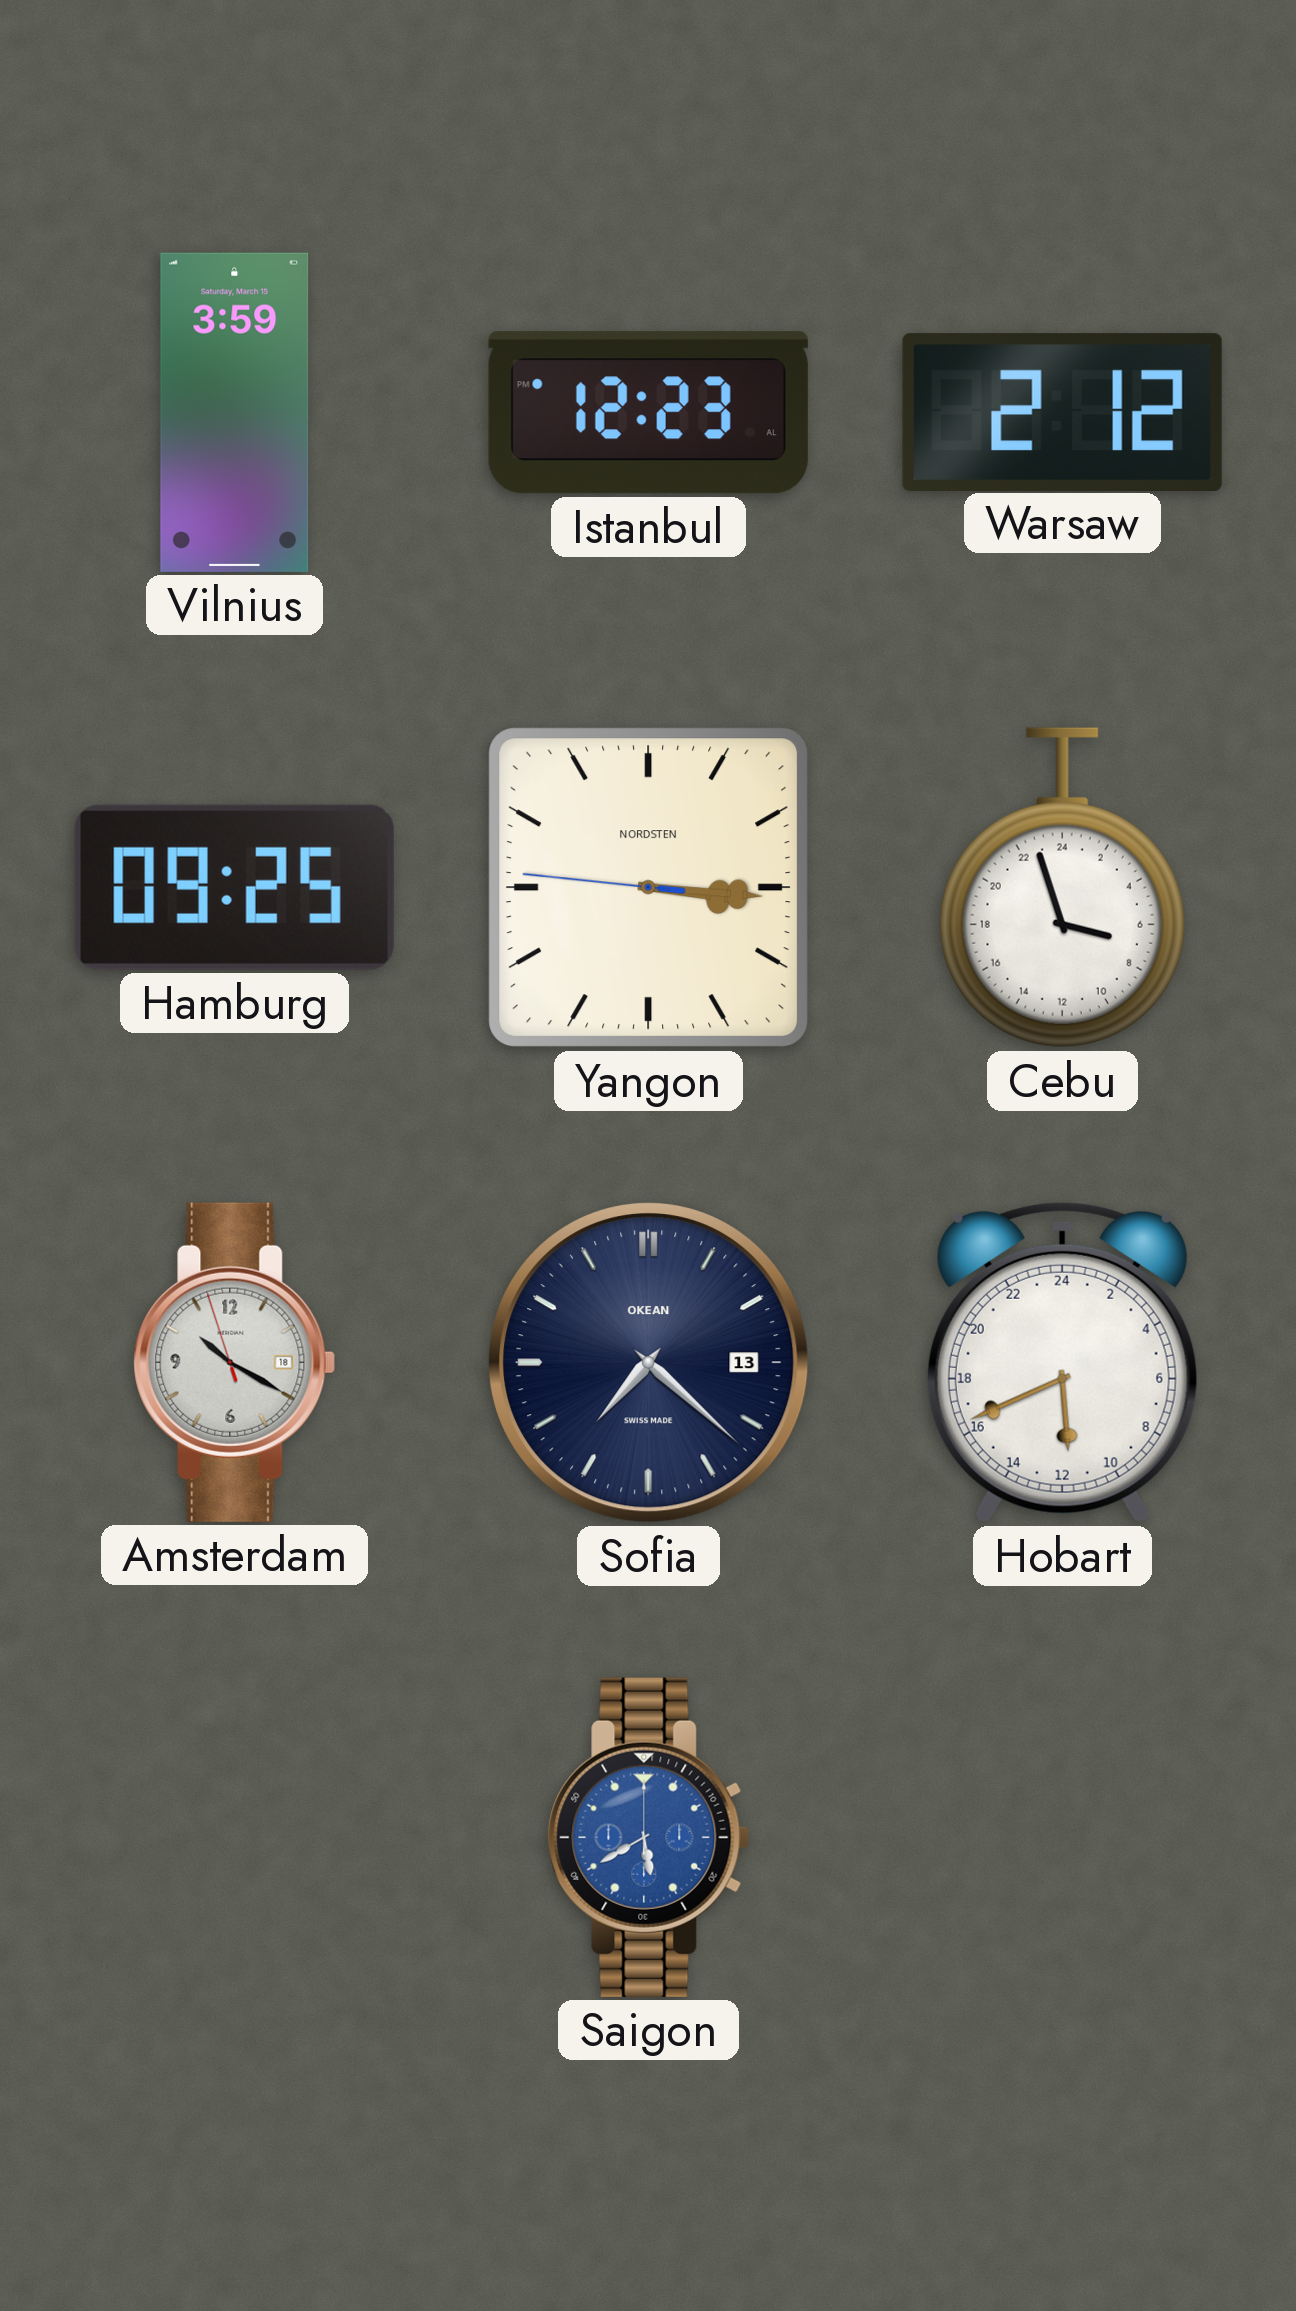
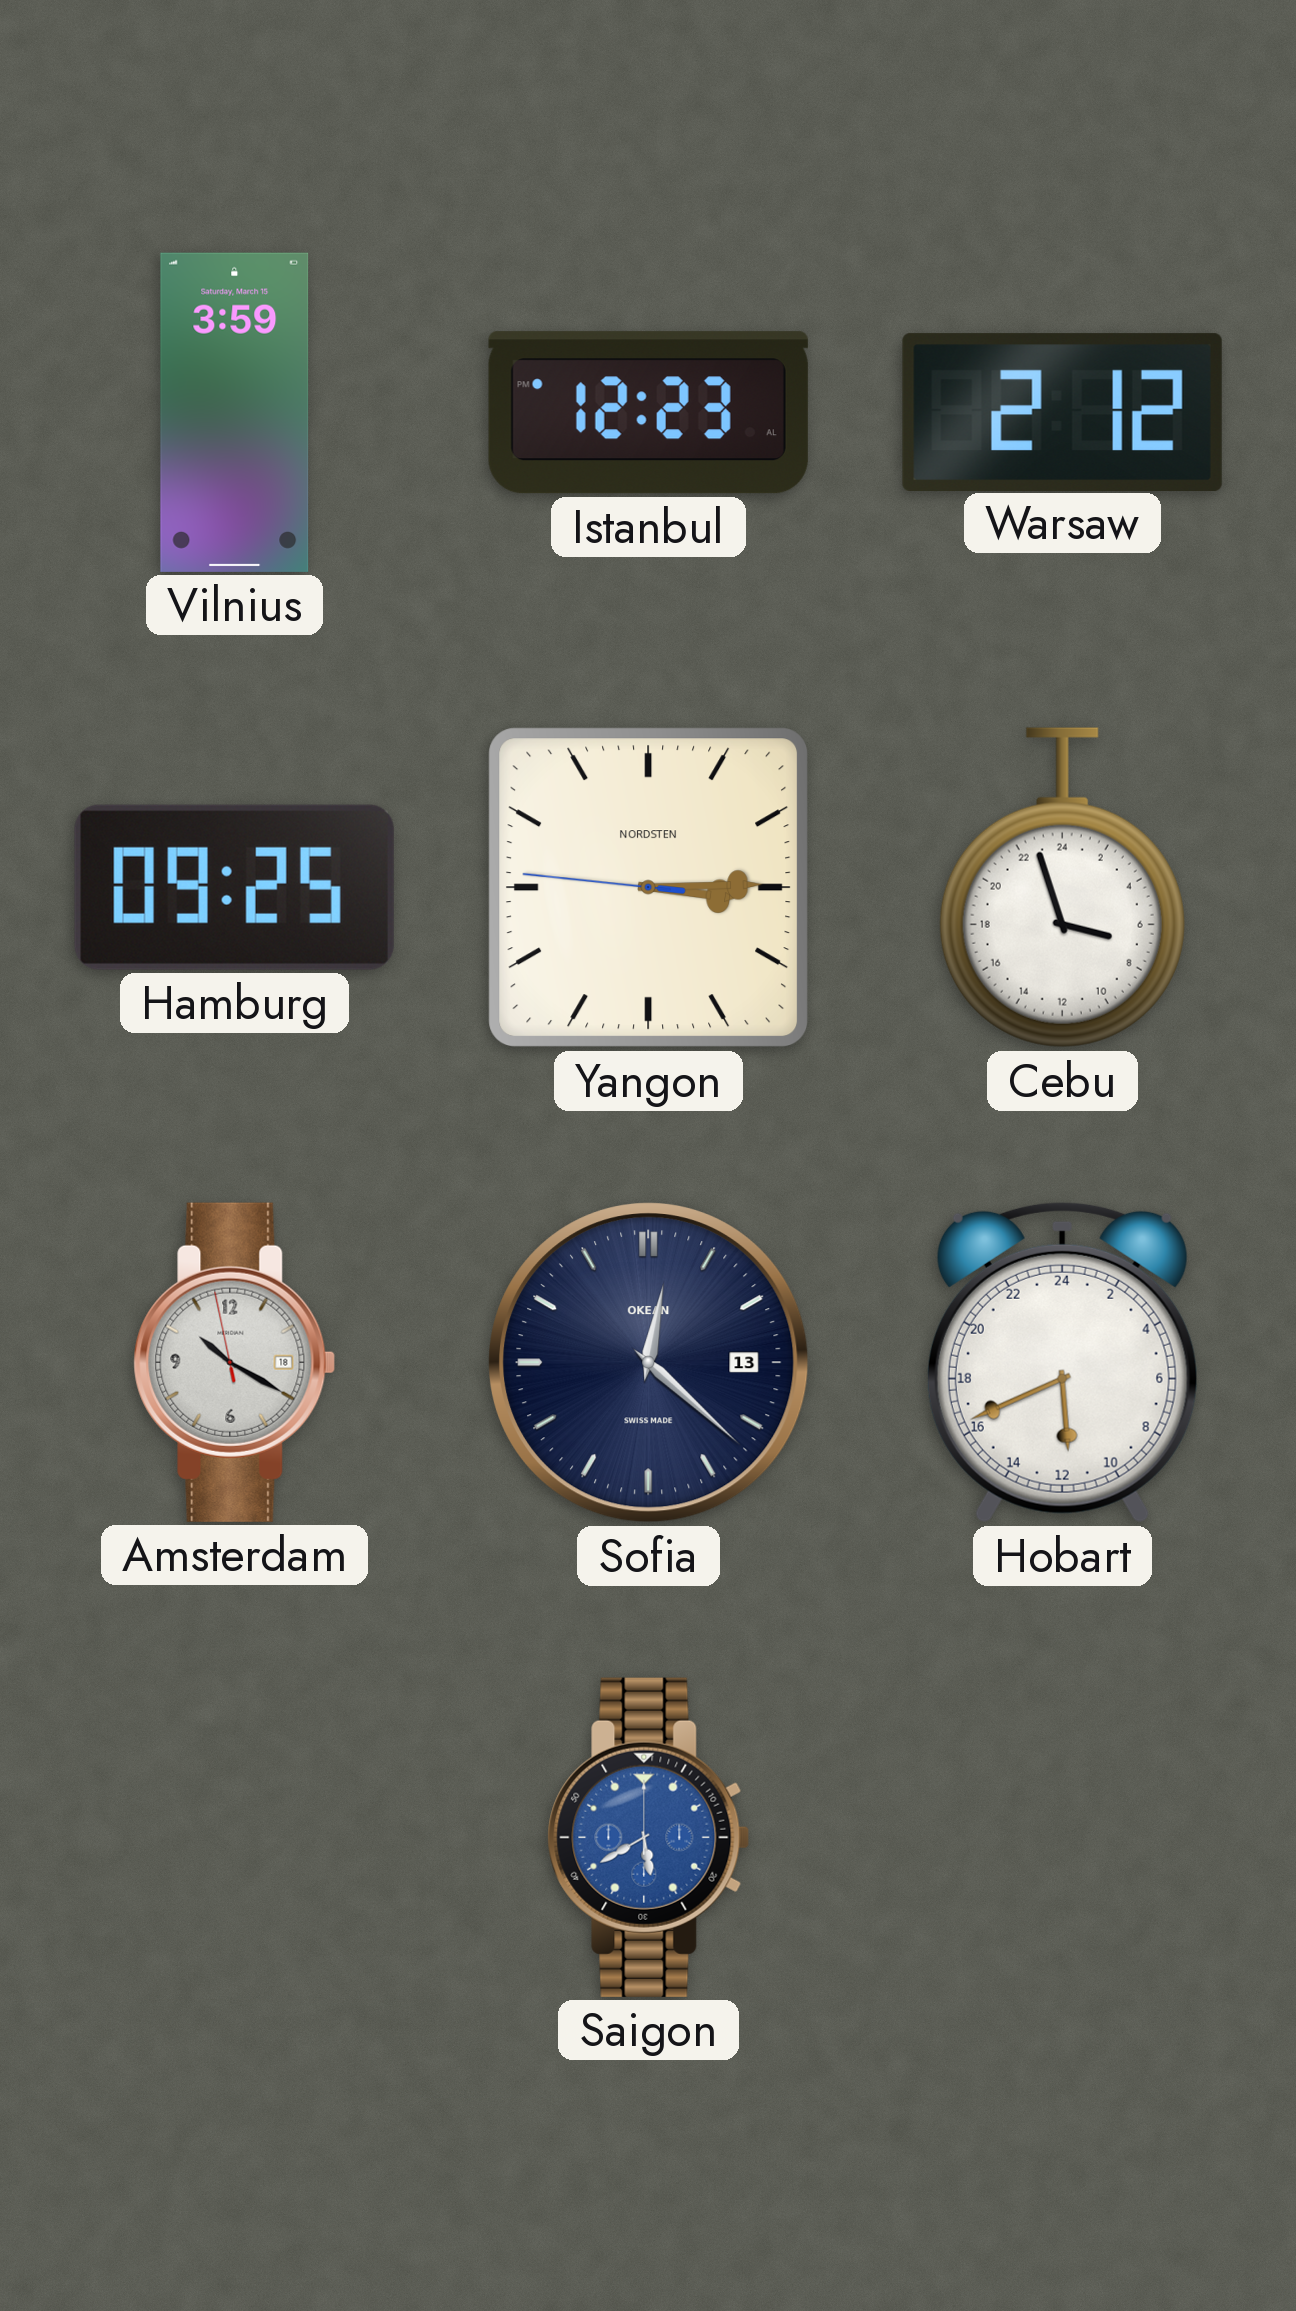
Yangon: 3:15 -> 3:14
Amsterdam: 10:19:57 -> 10:19:58
Sofia: 7:22 -> 12:22
